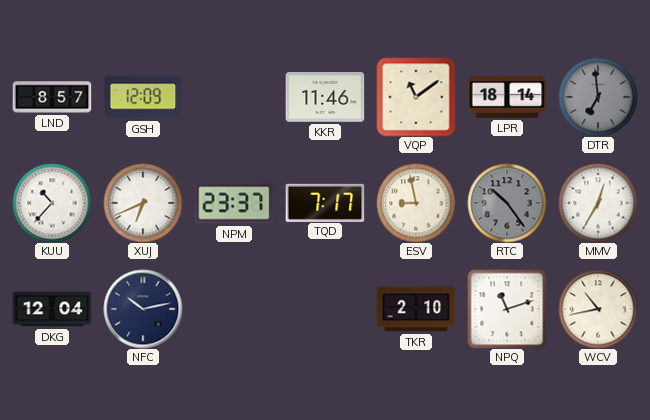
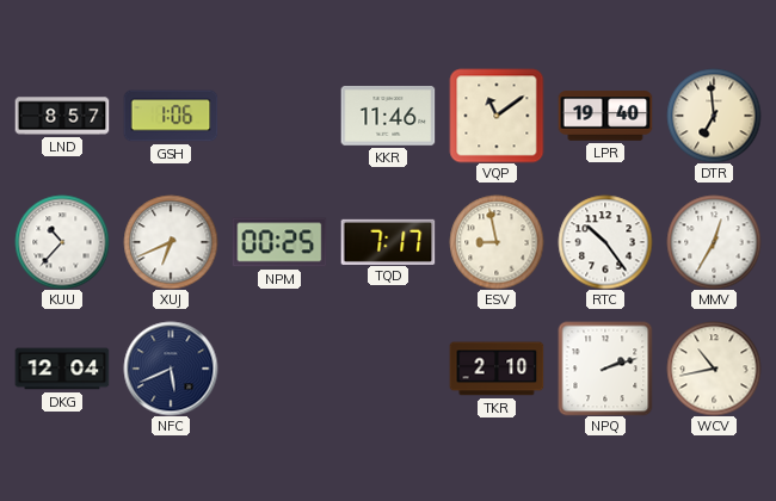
GSH: 12:09 -> 1:06
LPR: 18:14 -> 19:40
DTR dial: grey -> cream
NPM: 23:37 -> 00:25
RTC dial: grey -> white
NFC: 10:13 -> 5:41
NPQ: 11:12 -> 2:12
